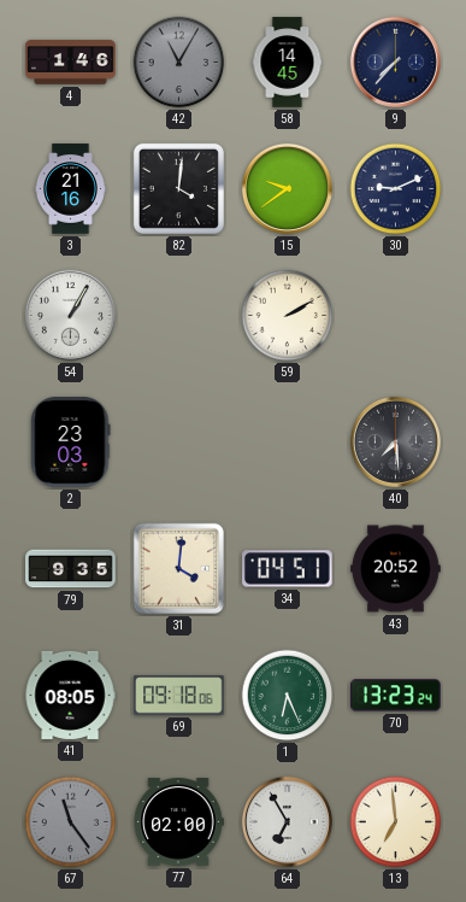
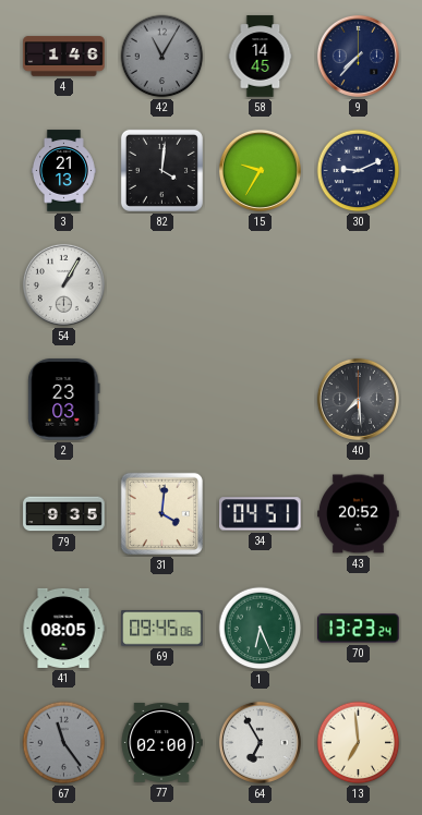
3: 21:16 -> 21:13
15: 9:39 -> 9:35
59: 2:10 -> none
69: 09:18 -> 09:45
